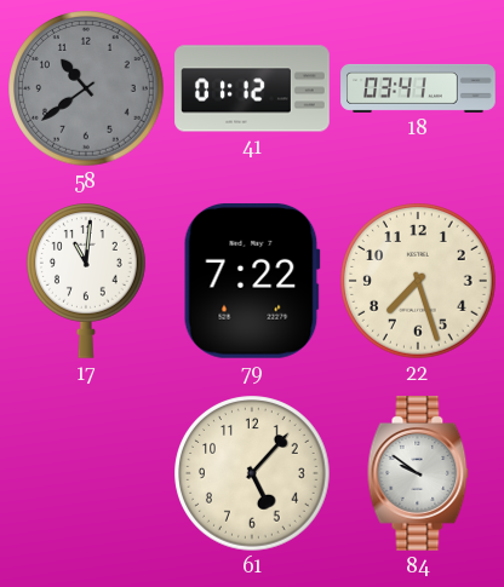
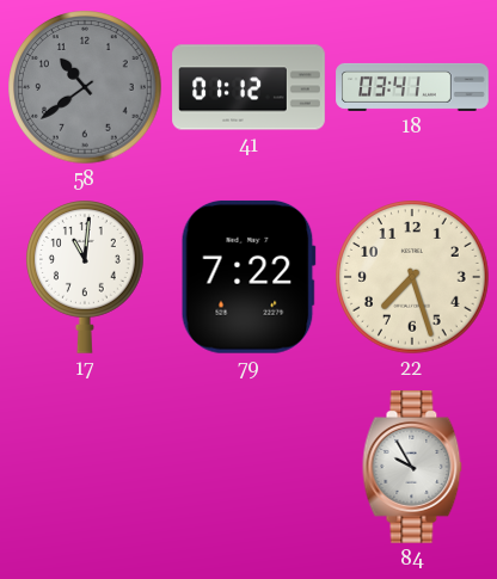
61: 5:07 -> none
84: 9:51 -> 9:55
